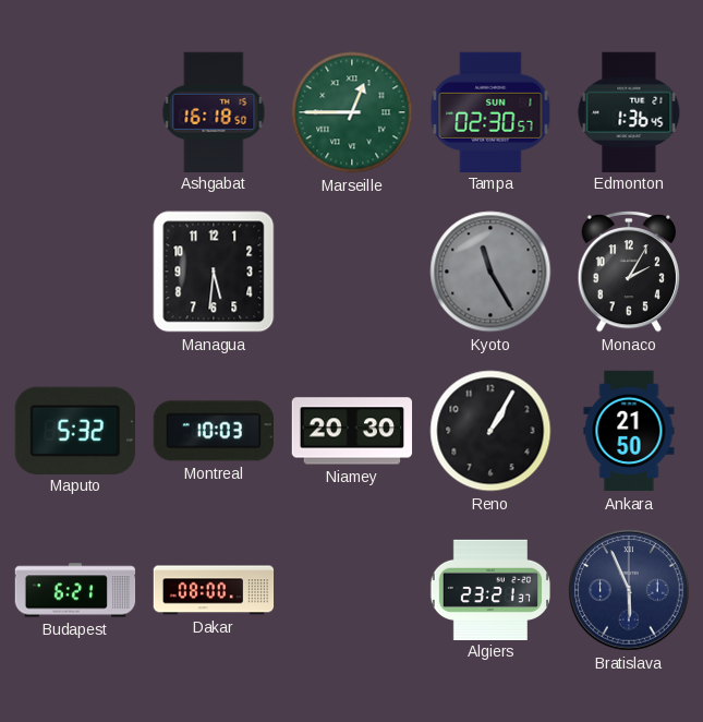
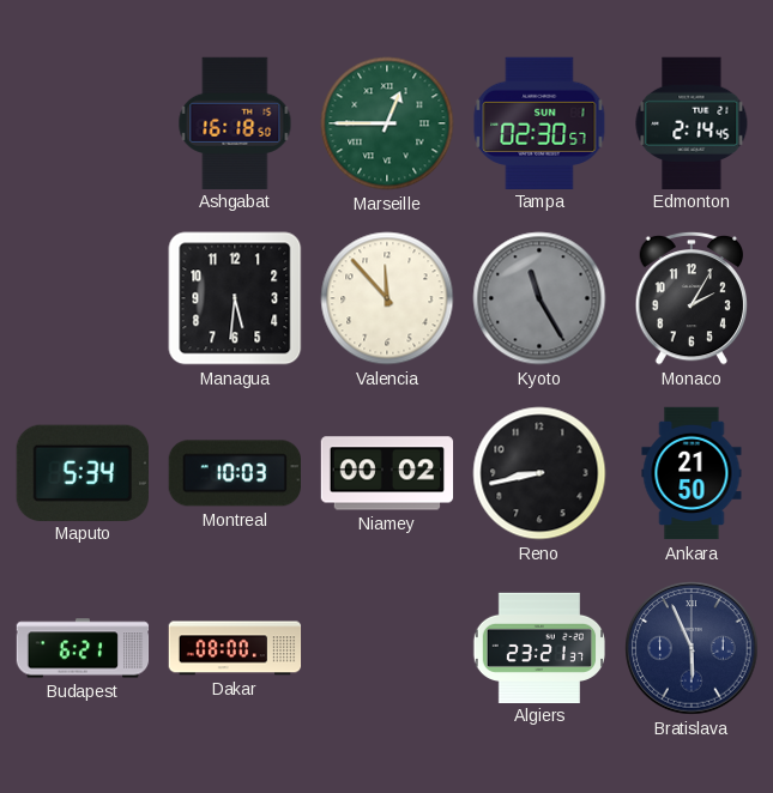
Edmonton: 1:36 -> 2:14
Valencia: none -> 11:53
Maputo: 5:32 -> 5:34
Niamey: 20:30 -> 00:02
Reno: 1:05 -> 8:43
